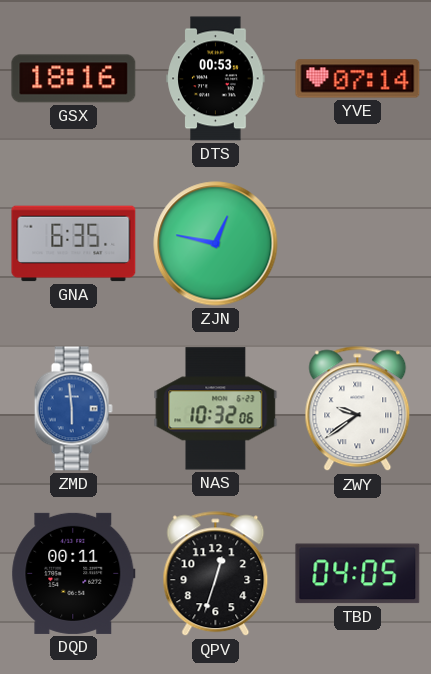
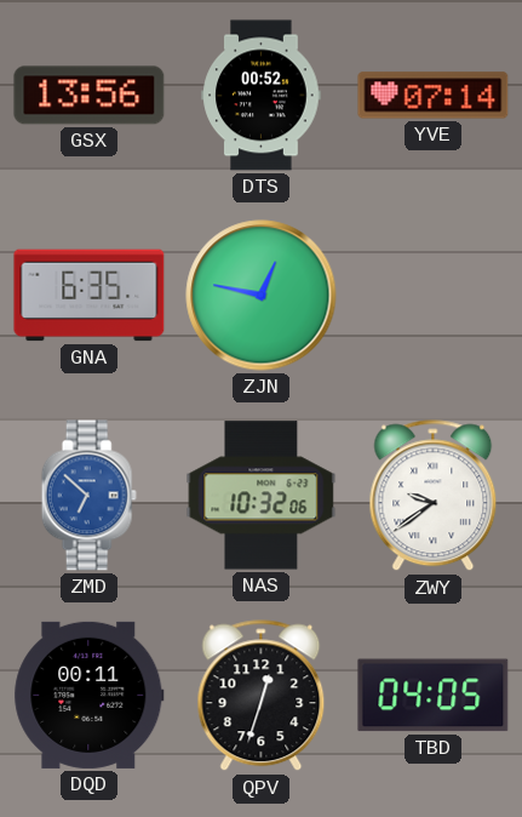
GSX: 18:16 -> 13:56
DTS: 00:53 -> 00:52
ZMD: 5:59 -> 6:52
